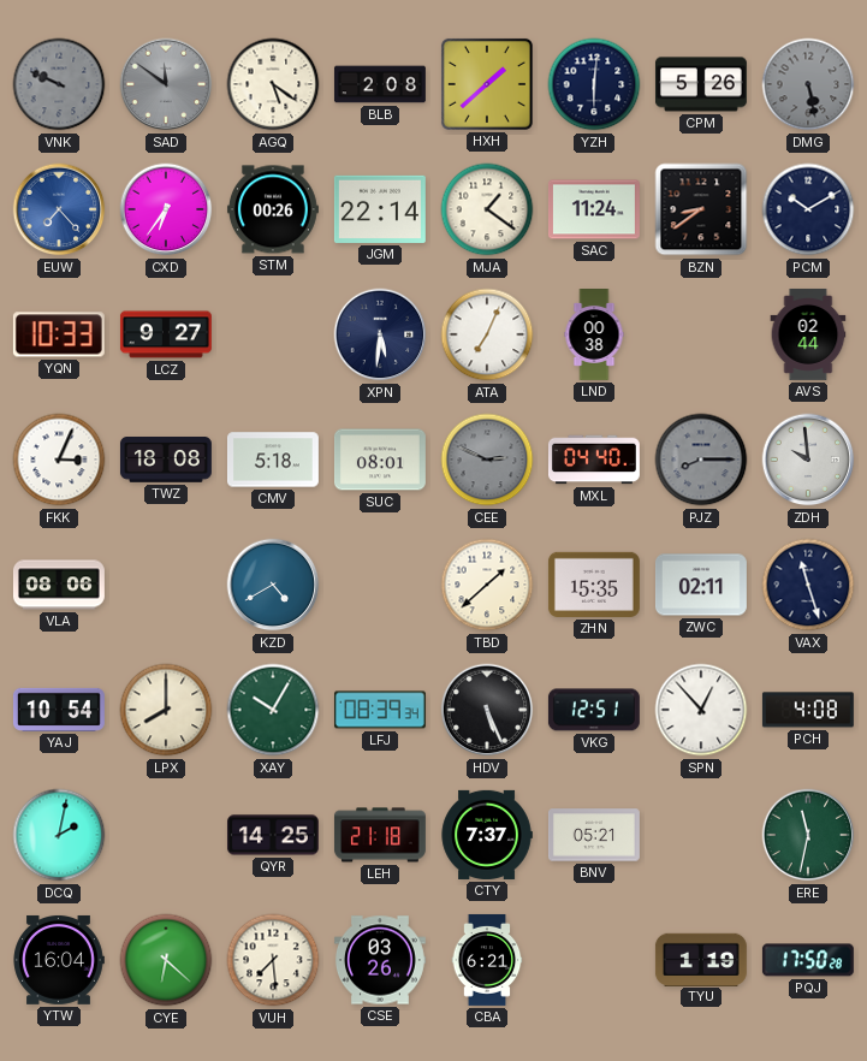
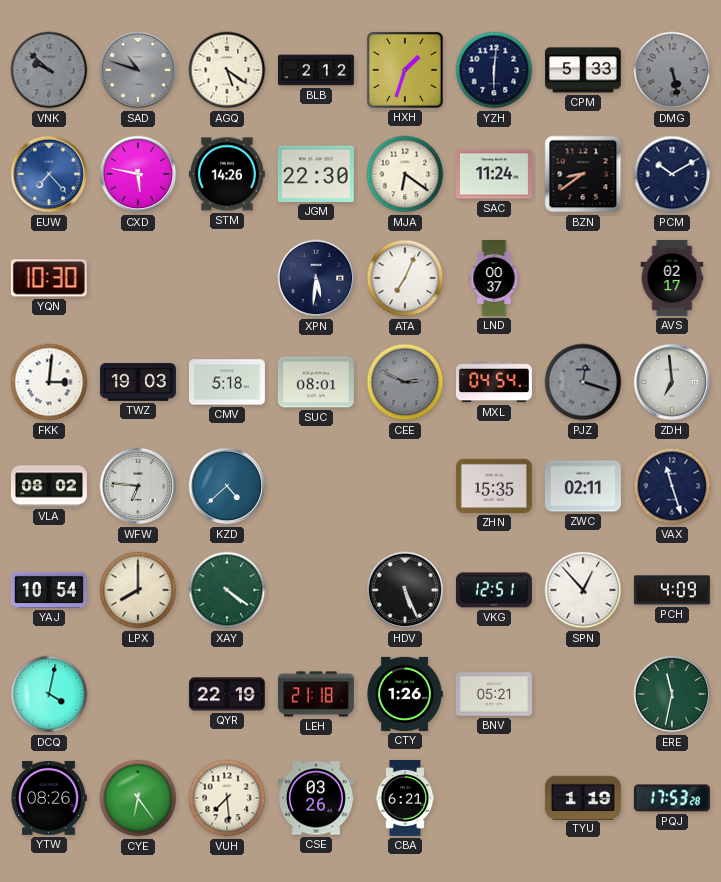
VNK: 9:49 -> 9:52
SAD: 11:51 -> 10:48
BLB: 2:08 -> 2:12
HXH: 1:38 -> 1:33
CPM: 5:26 -> 5:33
CXD: 6:36 -> 5:47
STM: 00:26 -> 14:26
JGM: 22:14 -> 22:30
MJA: 1:21 -> 6:21
YQN: 10:33 -> 10:30
LCZ: 9:27 -> none
LND: 00:38 -> 00:37
AVS: 02:44 -> 02:17
FKK: 3:04 -> 3:01
TWZ: 18:08 -> 19:03
MXL: 04:40 -> 04:54
PJZ: 8:15 -> 12:18
ZDH: 9:59 -> 6:59
VLA: 08:06 -> 08:02
WFW: none -> 6:46
KZD: 4:40 -> 4:38
TBD: 1:38 -> none
XAY: 10:05 -> 4:21
LFJ: 08:39 -> none
PCH: 4:08 -> 4:09
DCQ: 2:02 -> 4:02
QYR: 14:25 -> 22:19
CTY: 7:37 -> 1:26
YTW: 16:04 -> 08:26
CYE: 6:22 -> 6:24
PQJ: 17:50 -> 17:53
